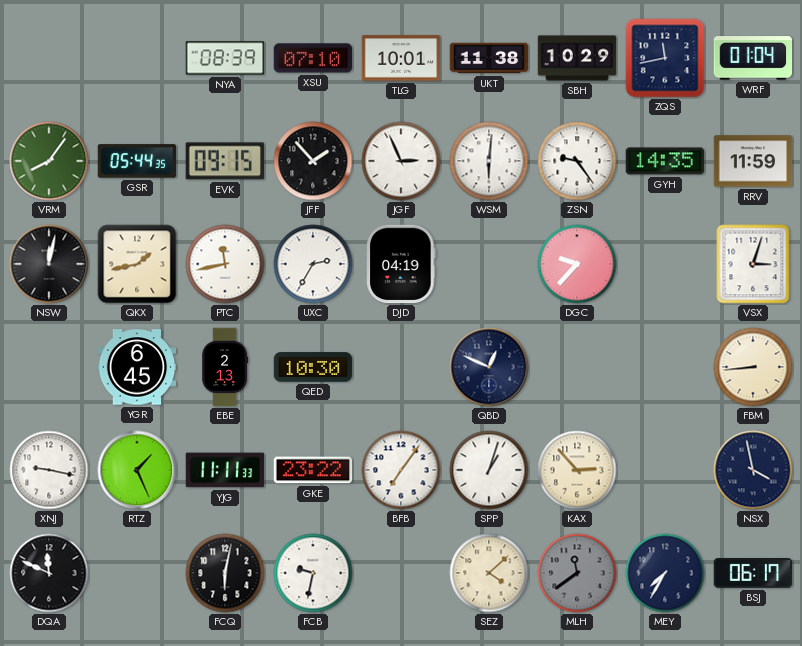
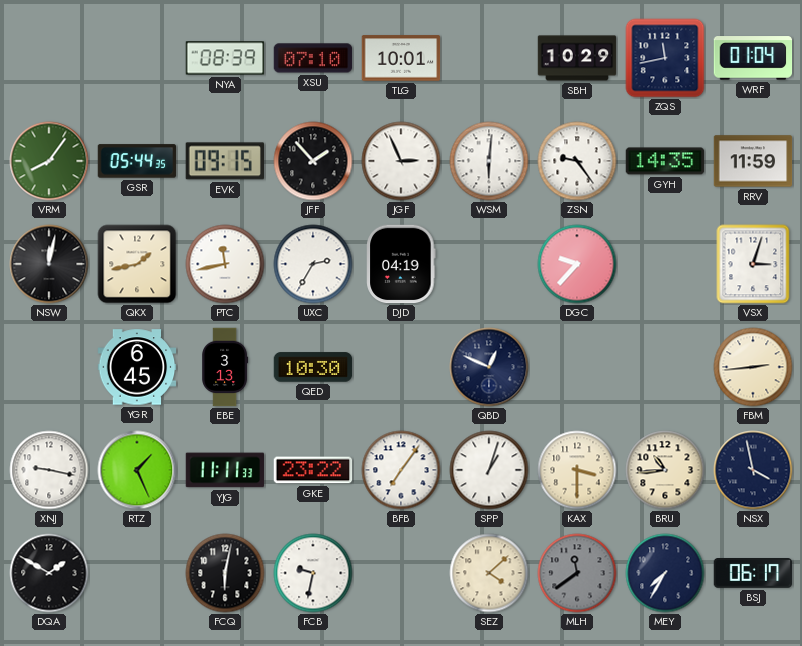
UKT: 11:38 -> none
EBE: 2:13 -> 3:13
FBM: 8:44 -> 2:44
KAX: 2:53 -> 3:30
BRU: none -> 10:44
DQA: 11:49 -> 1:50
